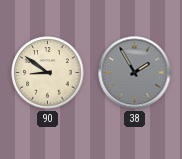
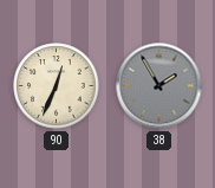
90: 8:51 -> 12:34
